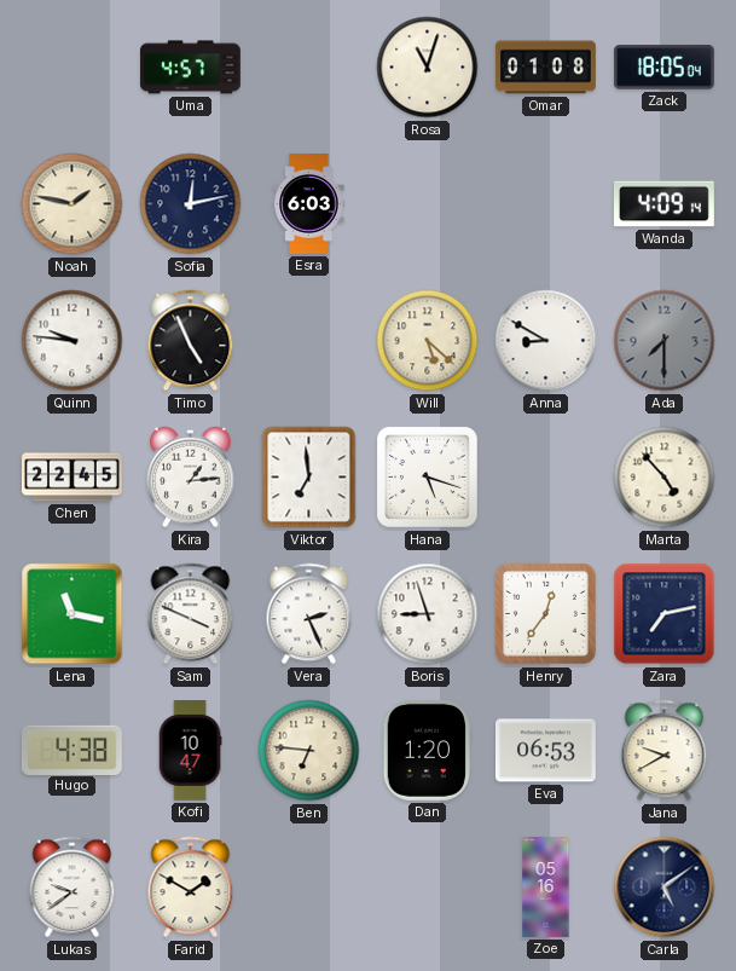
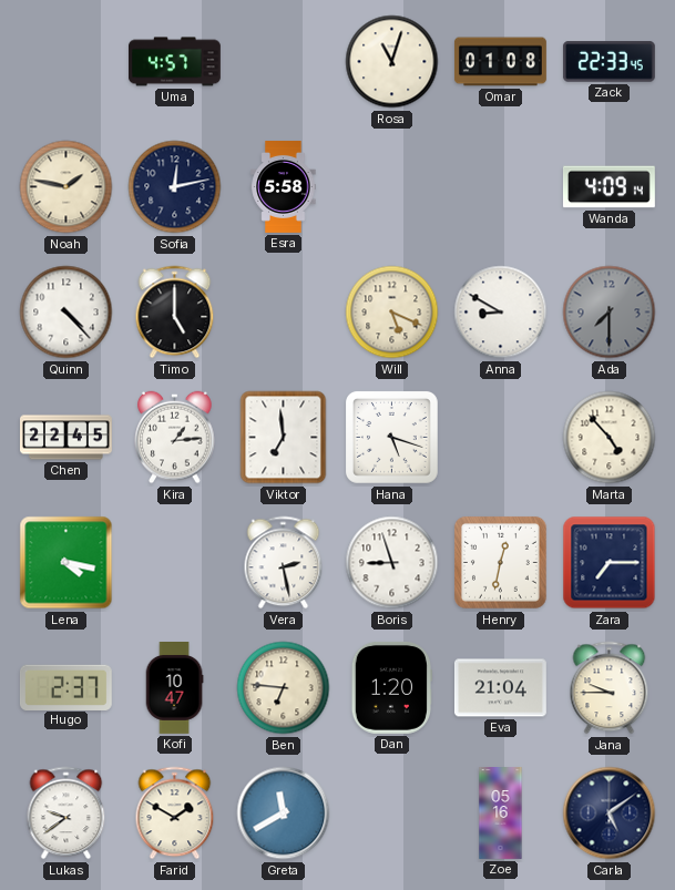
Zack: 18:05 -> 22:33
Esra: 6:03 -> 5:58
Quinn: 9:46 -> 4:23
Timo: 4:56 -> 5:00
Will: 5:22 -> 5:19
Lena: 11:17 -> 4:17
Sam: 3:49 -> none
Vera: 2:26 -> 2:28
Henry: 12:36 -> 12:32
Zara: 7:13 -> 7:15
Hugo: 4:38 -> 2:37
Eva: 06:53 -> 21:04
Jana: 9:40 -> 9:45
Greta: none -> 11:40
